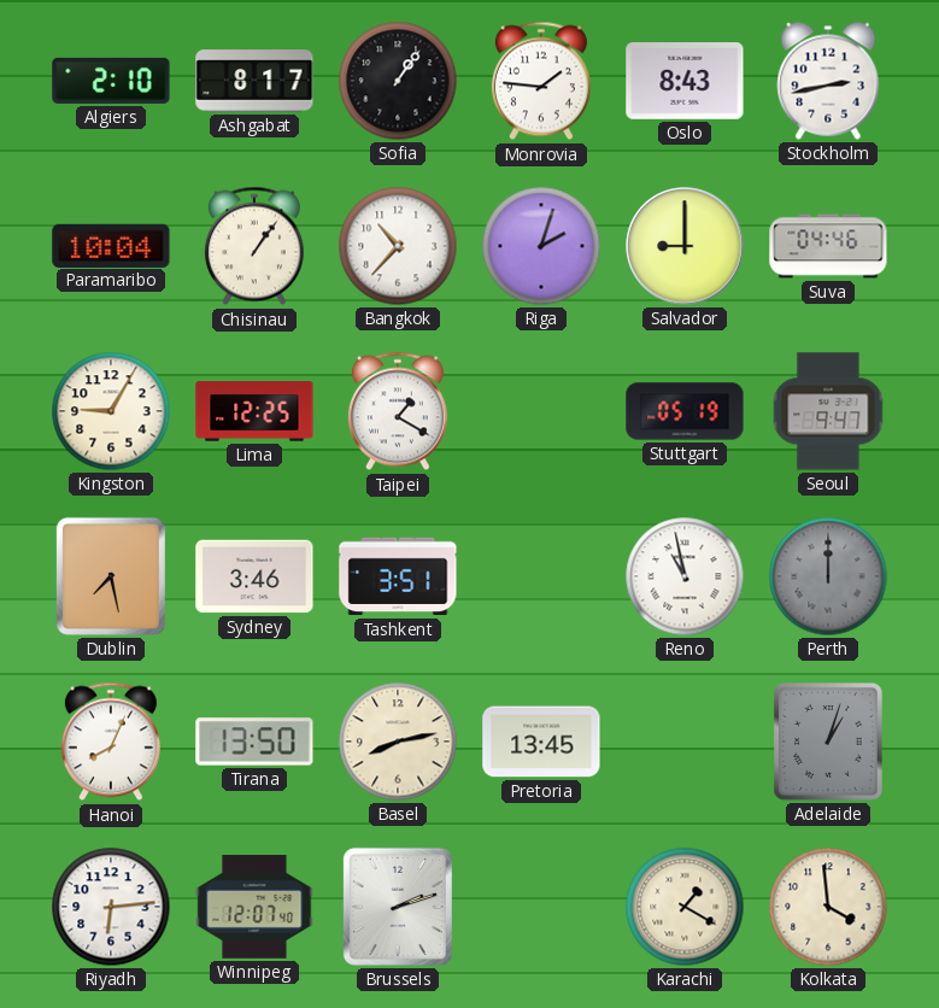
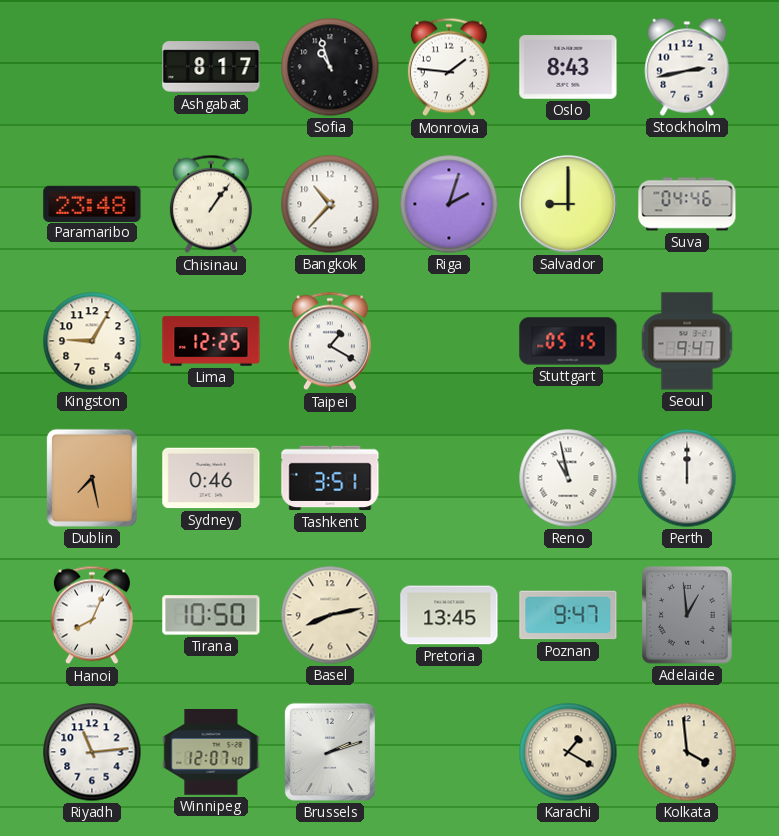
Algiers: 2:10 -> none
Sofia: 1:06 -> 10:57
Paramaribo: 10:04 -> 23:48
Stuttgart: 05:19 -> 05:15
Sydney: 3:46 -> 0:46
Perth dial: grey -> white
Tirana: 13:50 -> 10:50
Poznan: none -> 9:47
Adelaide: 1:03 -> 12:59
Riyadh: 6:14 -> 11:14
